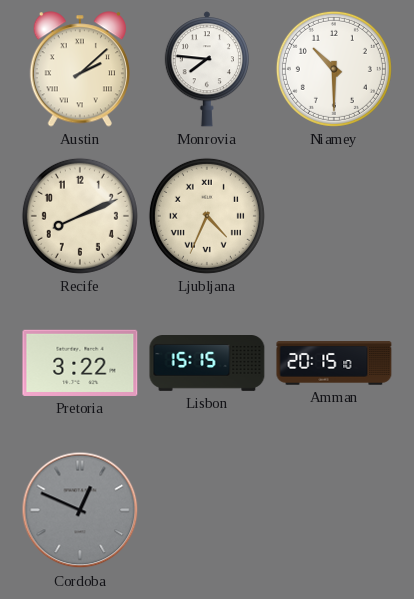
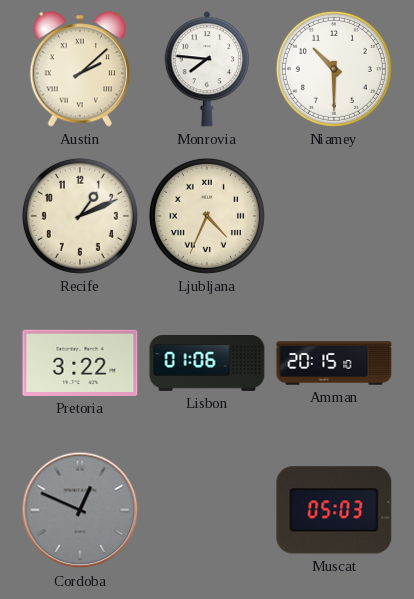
Recife: 8:11 -> 1:11
Lisbon: 15:15 -> 01:06
Muscat: none -> 05:03
